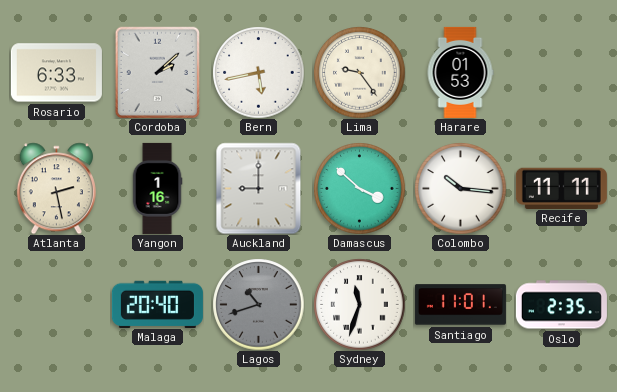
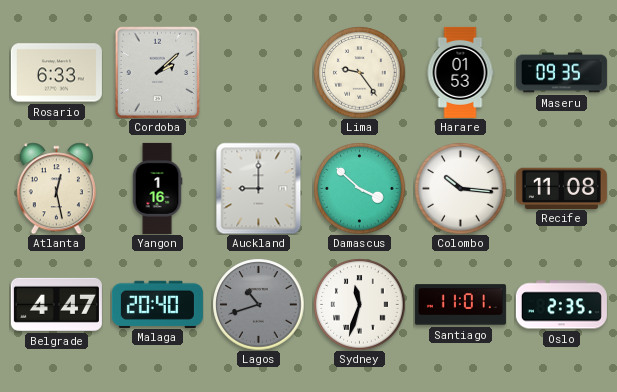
Bern: 5:43 -> none
Maseru: none -> 09:35
Atlanta: 2:28 -> 12:28
Recife: 11:11 -> 11:08
Belgrade: none -> 4:47
